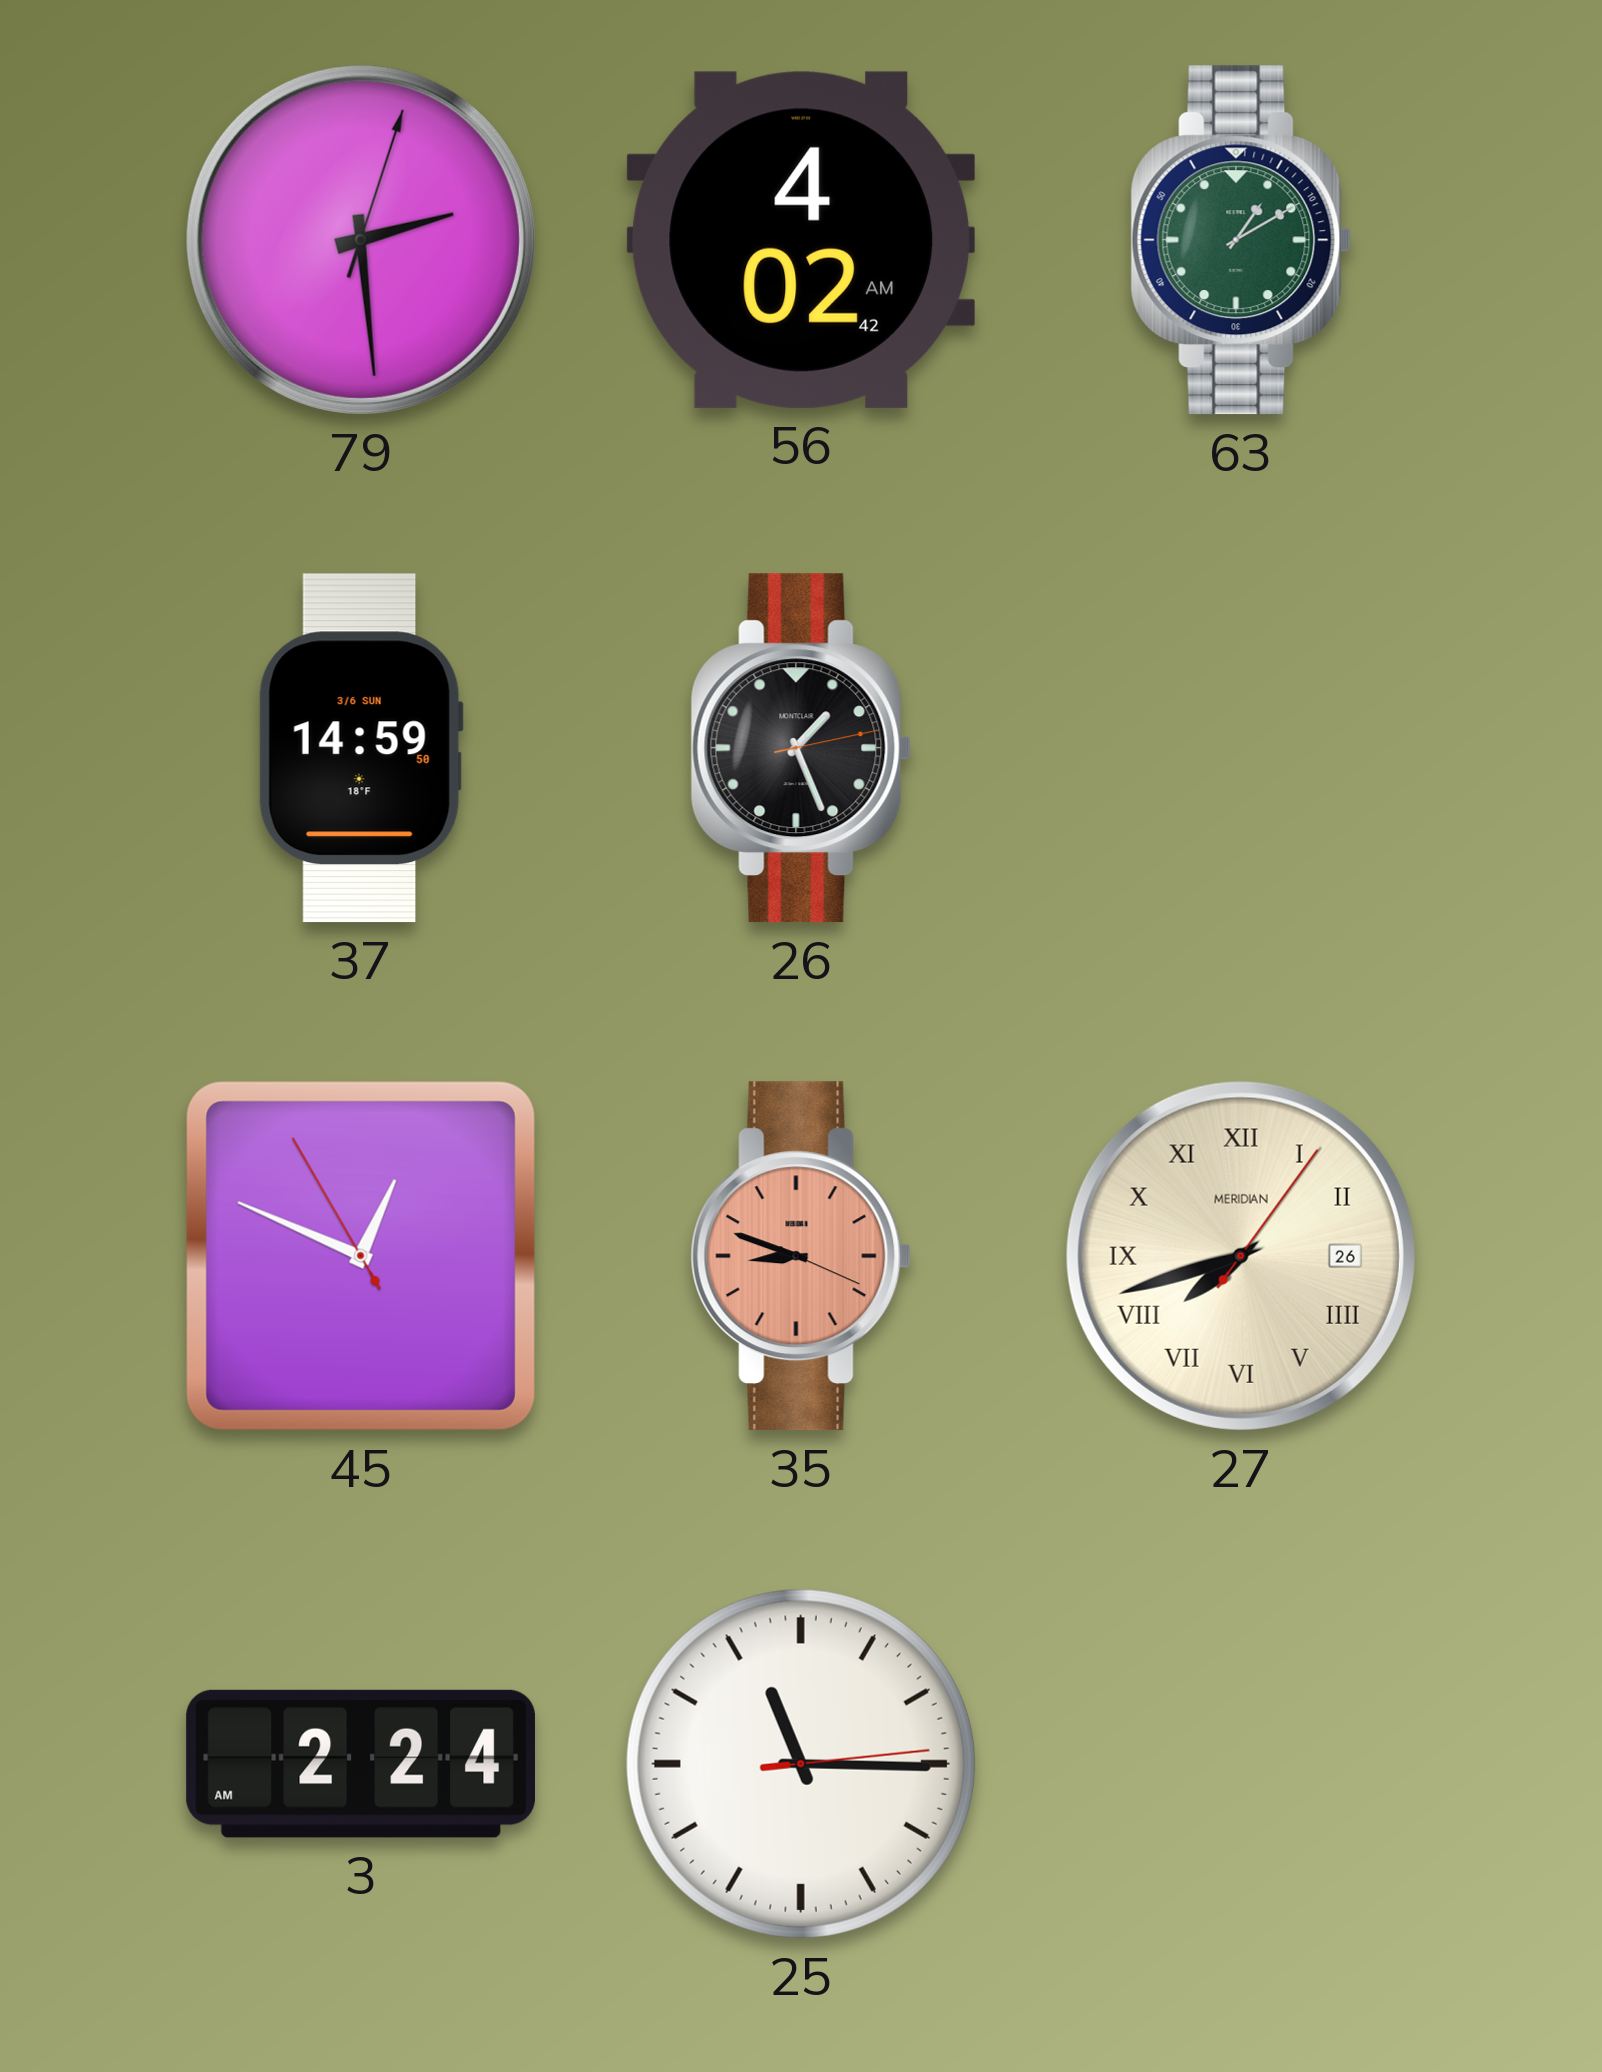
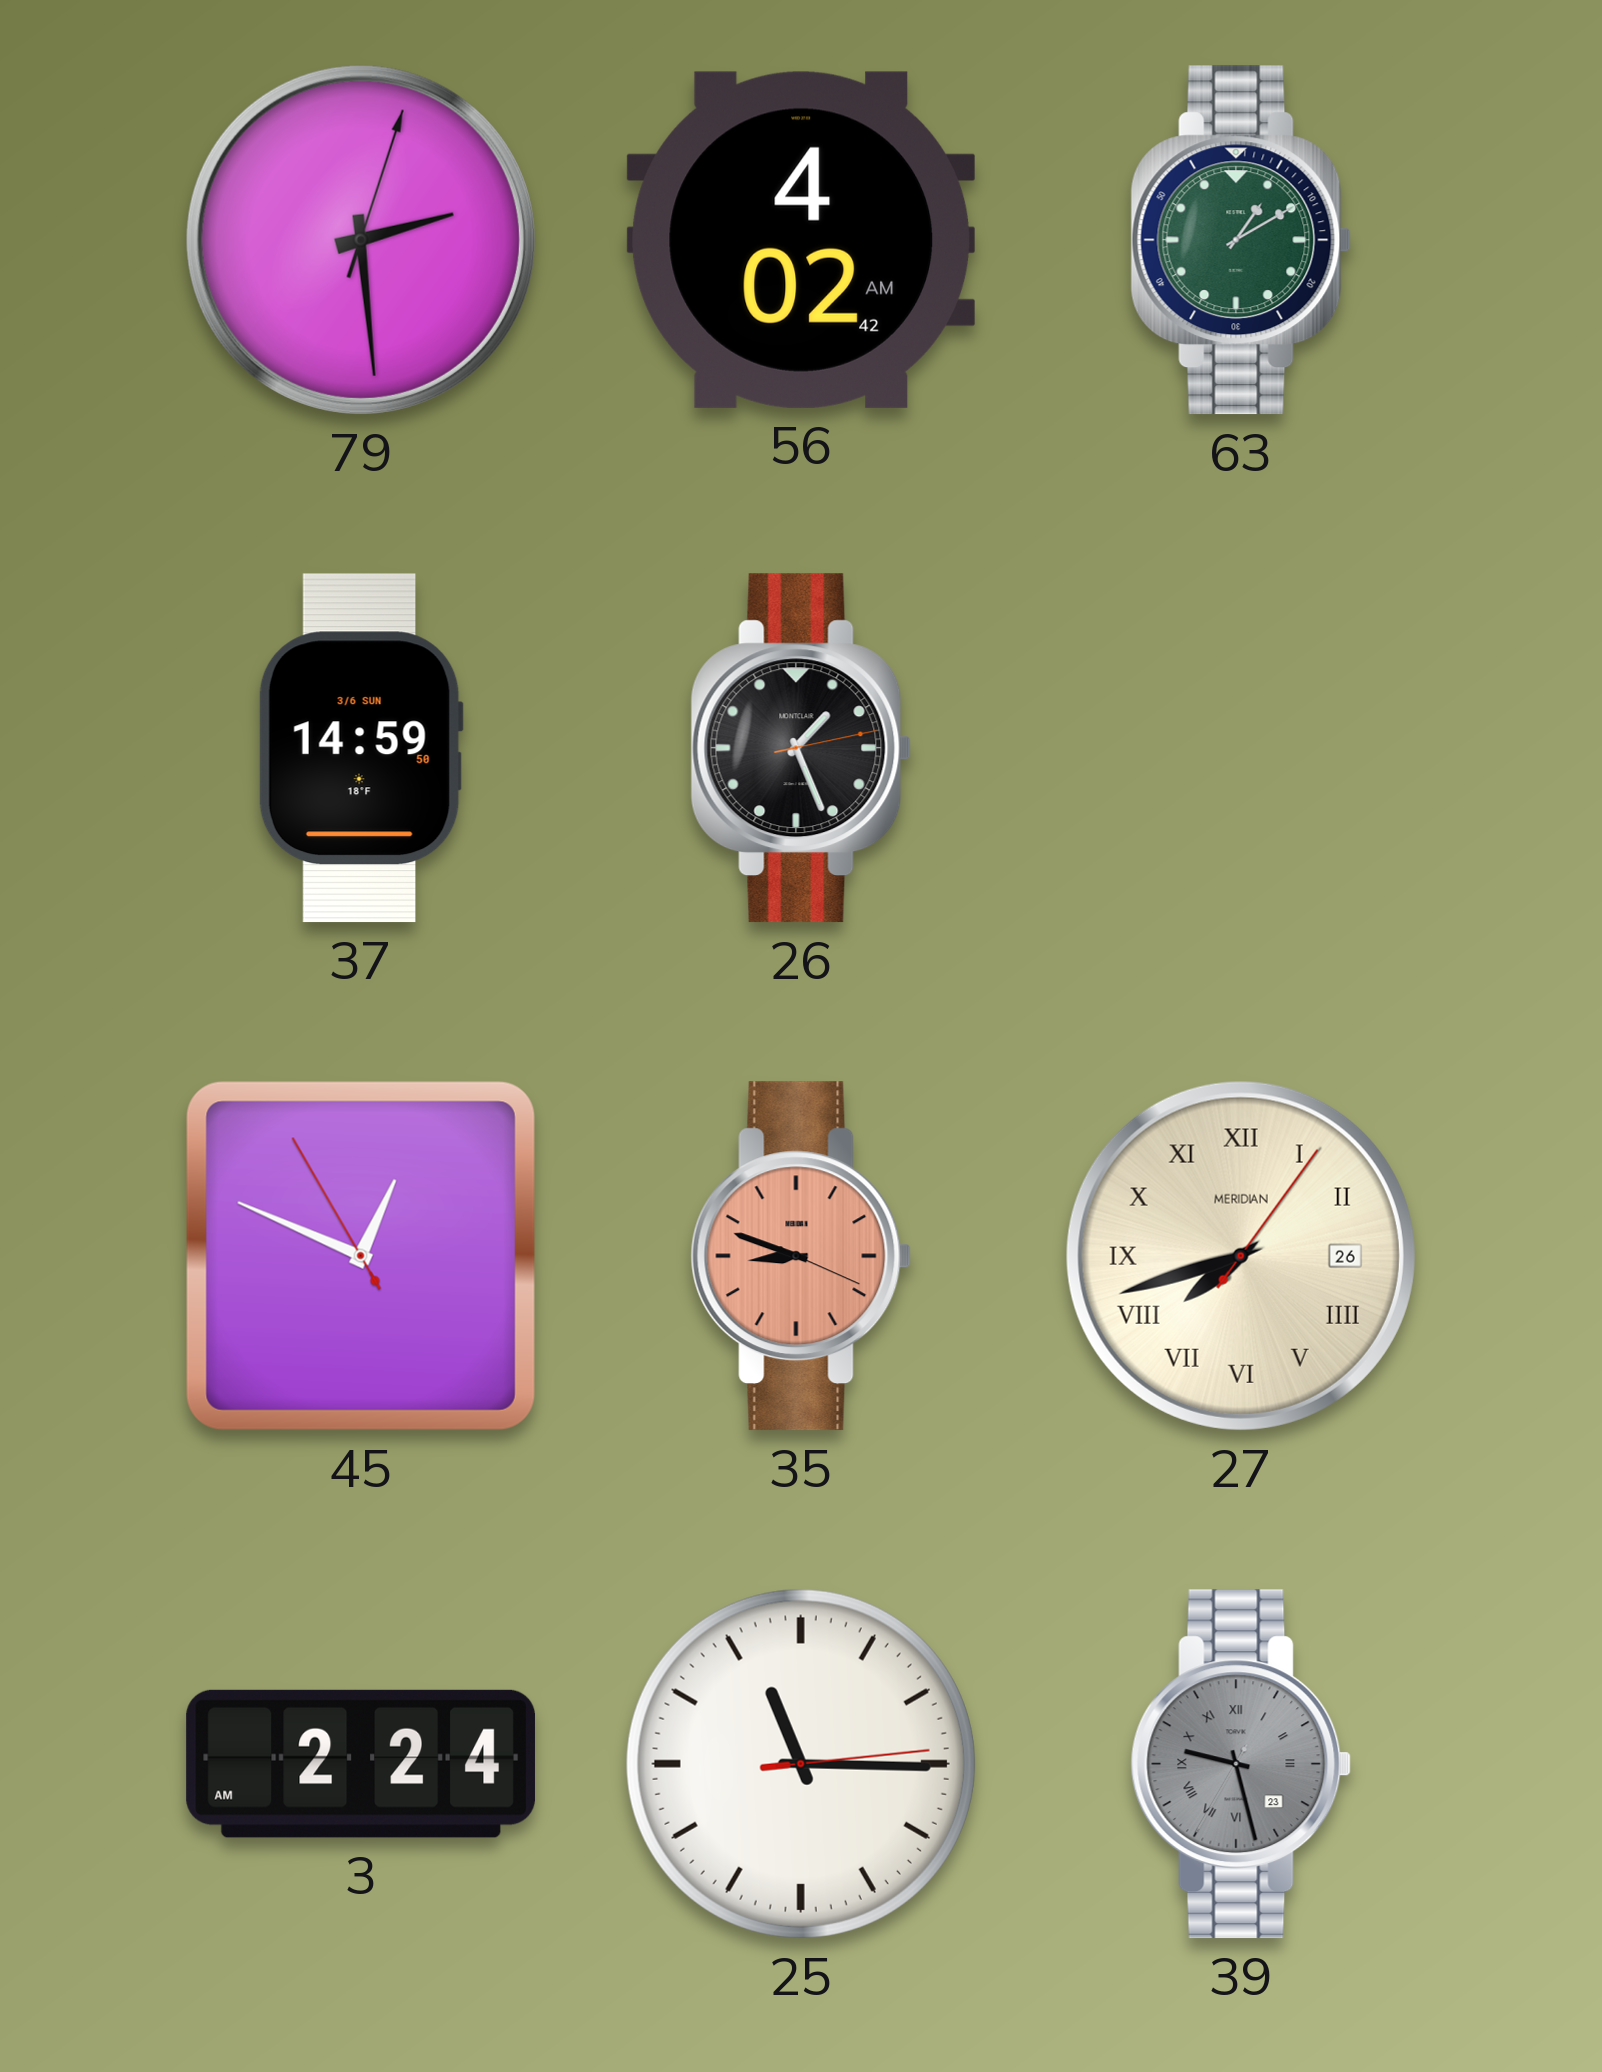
39: none -> 9:27
